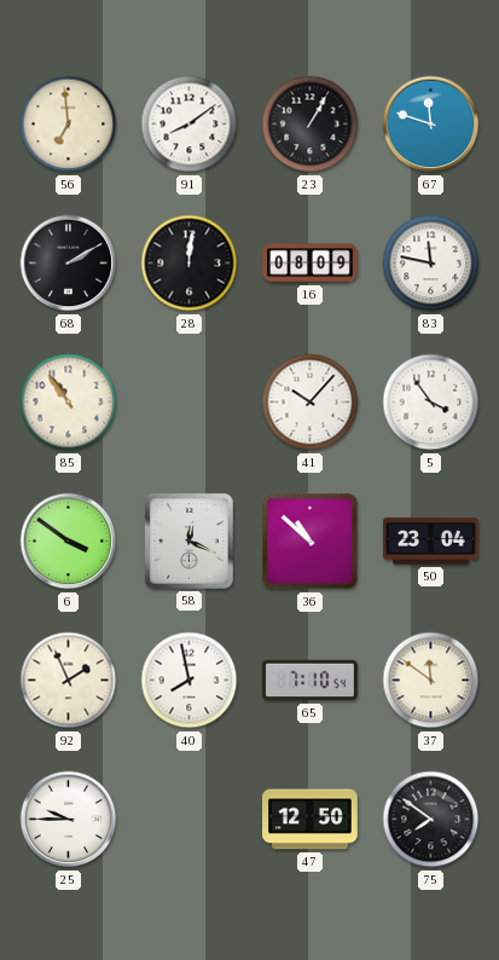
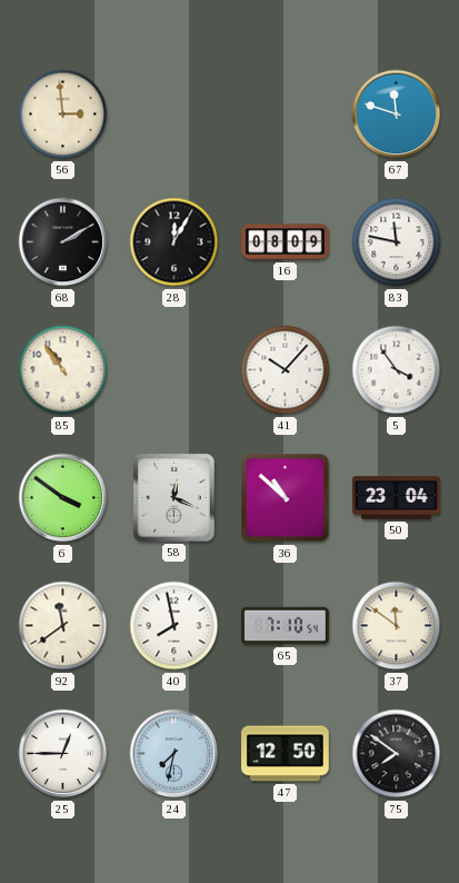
56: 6:59 -> 2:59
91: 8:09 -> none
23: 1:05 -> none
28: 12:01 -> 12:05
92: 1:56 -> 11:39
25: 9:45 -> 12:45
24: none -> 7:32
